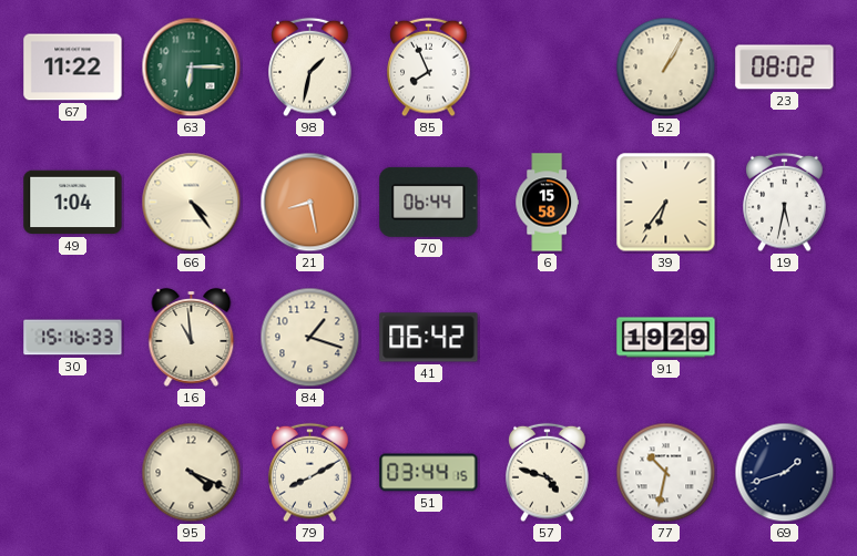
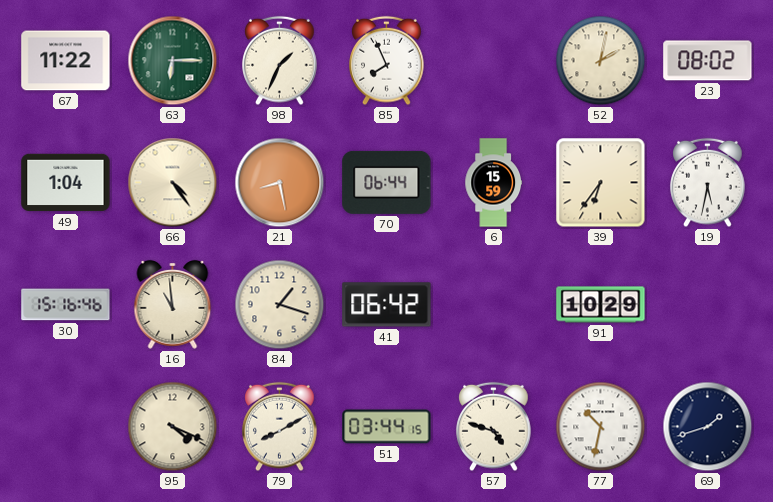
98: 1:32 -> 1:34
52: 1:05 -> 2:02
6: 15:58 -> 15:59
30: 15:16:33 -> 15:16:46
91: 19:29 -> 10:29
